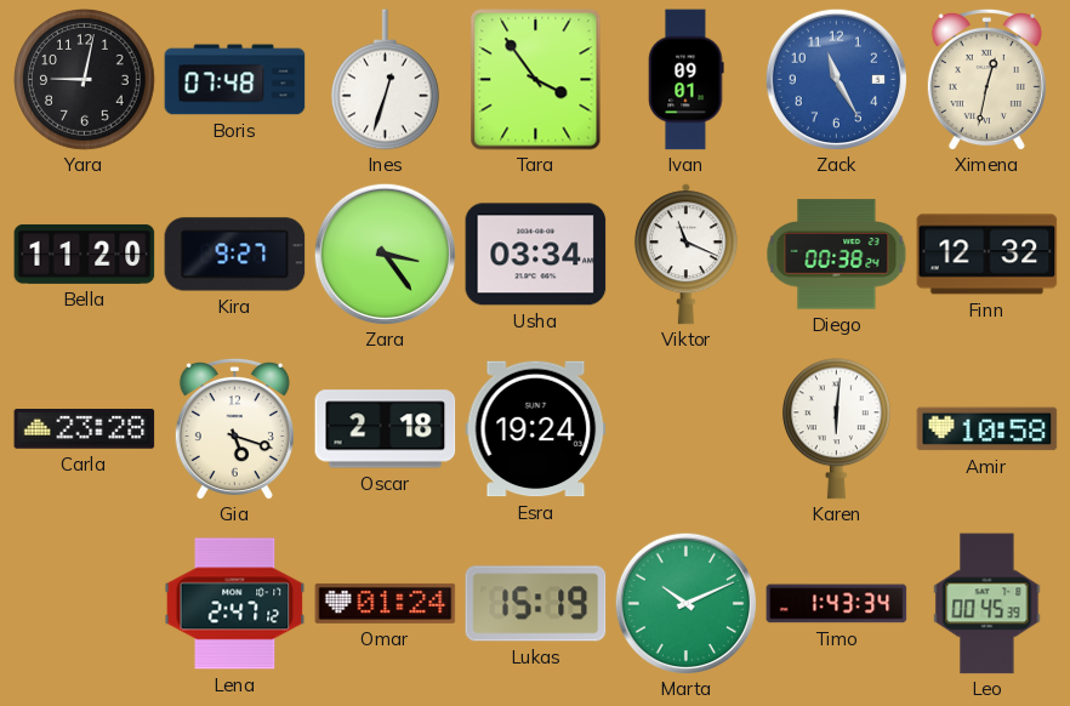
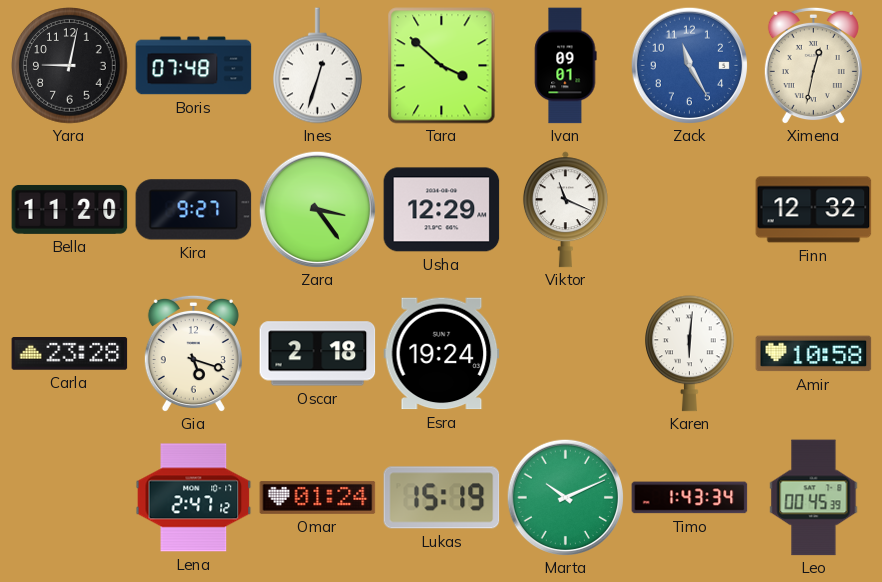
Tara: 3:54 -> 3:52
Usha: 03:34 -> 12:29
Diego: 00:38 -> none
